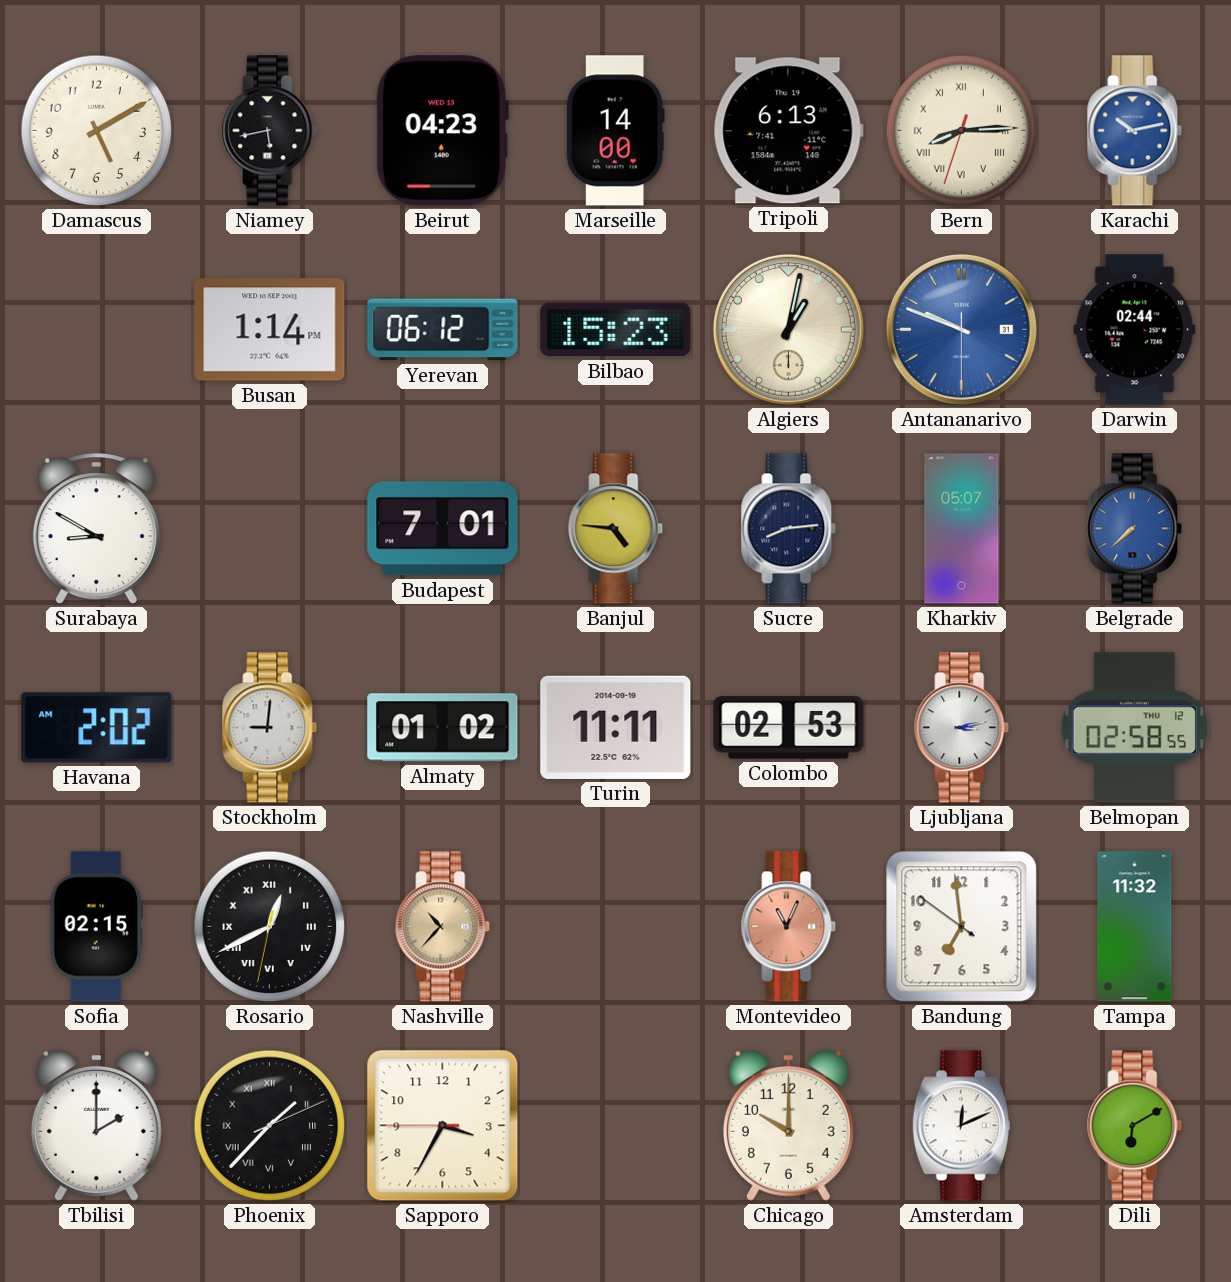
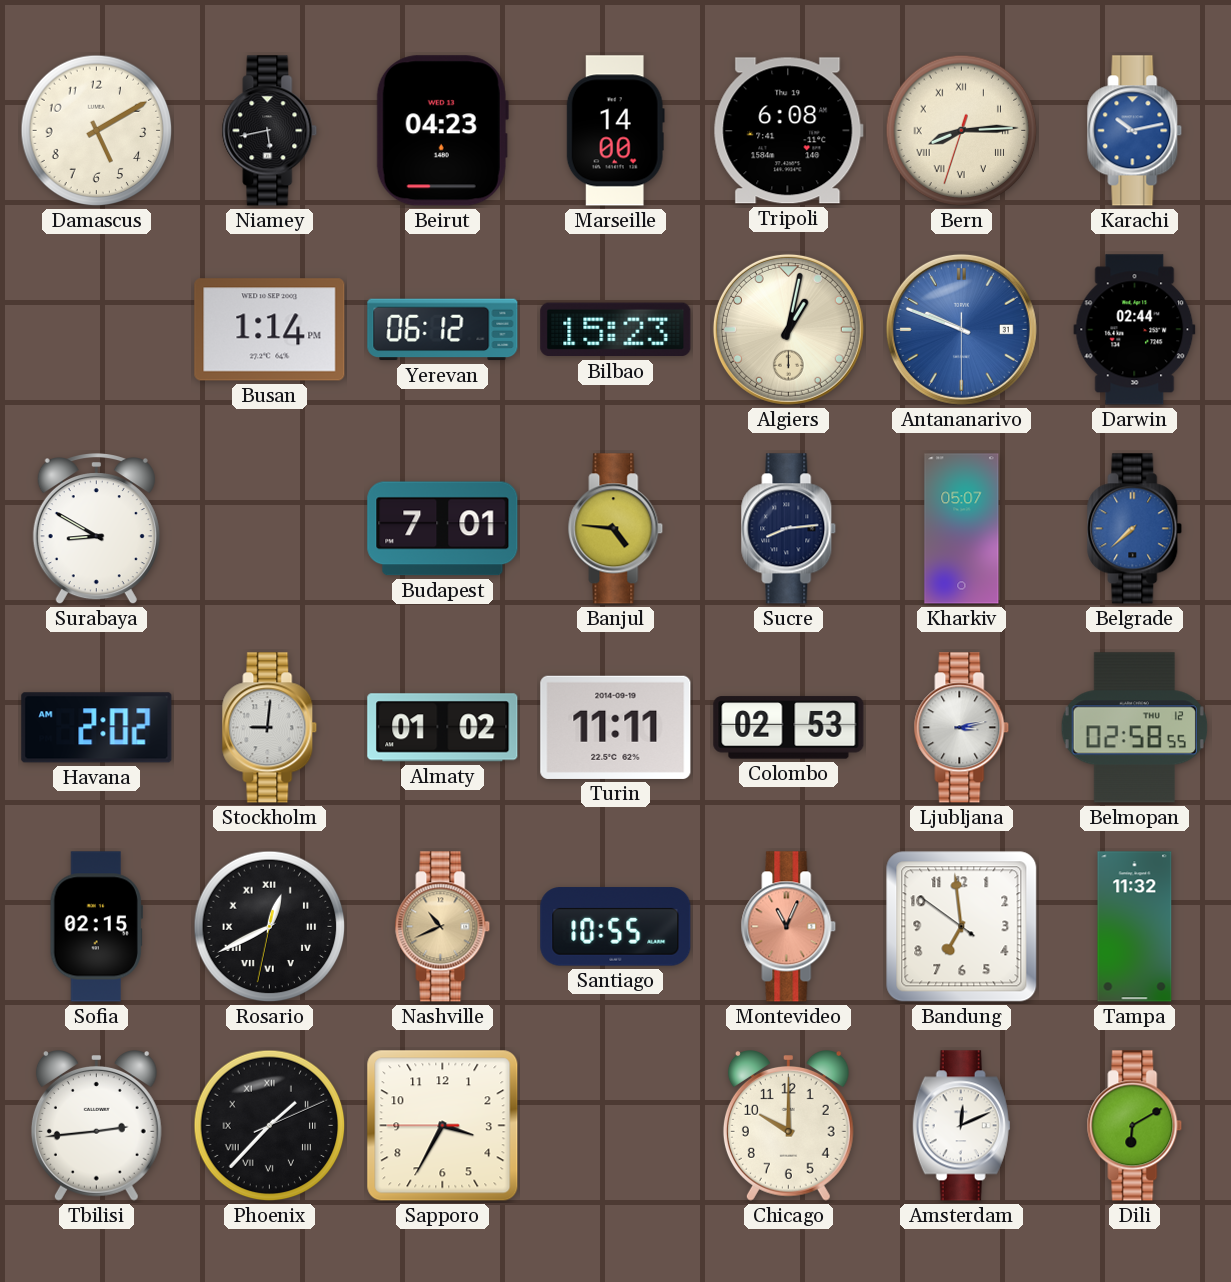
Tripoli: 6:13 -> 6:08
Nashville: 10:37 -> 10:41
Santiago: none -> 10:55
Tbilisi: 2:00 -> 2:44
